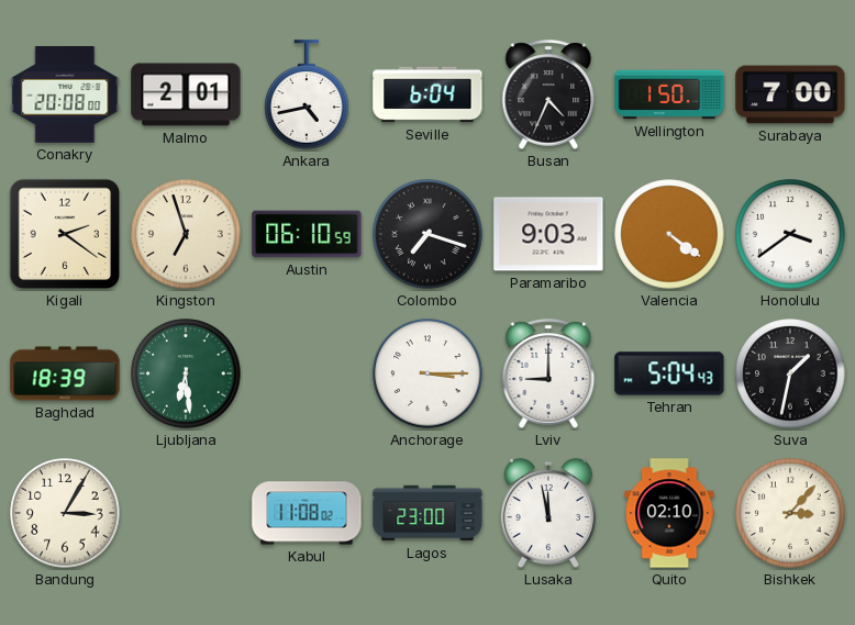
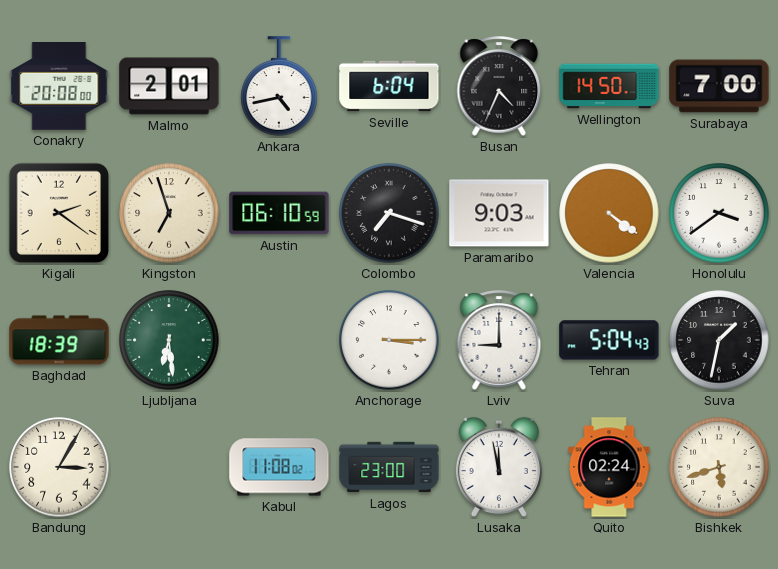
Wellington: 1:50 -> 14:50
Quito: 02:10 -> 02:24
Bishkek: 3:07 -> 5:42
